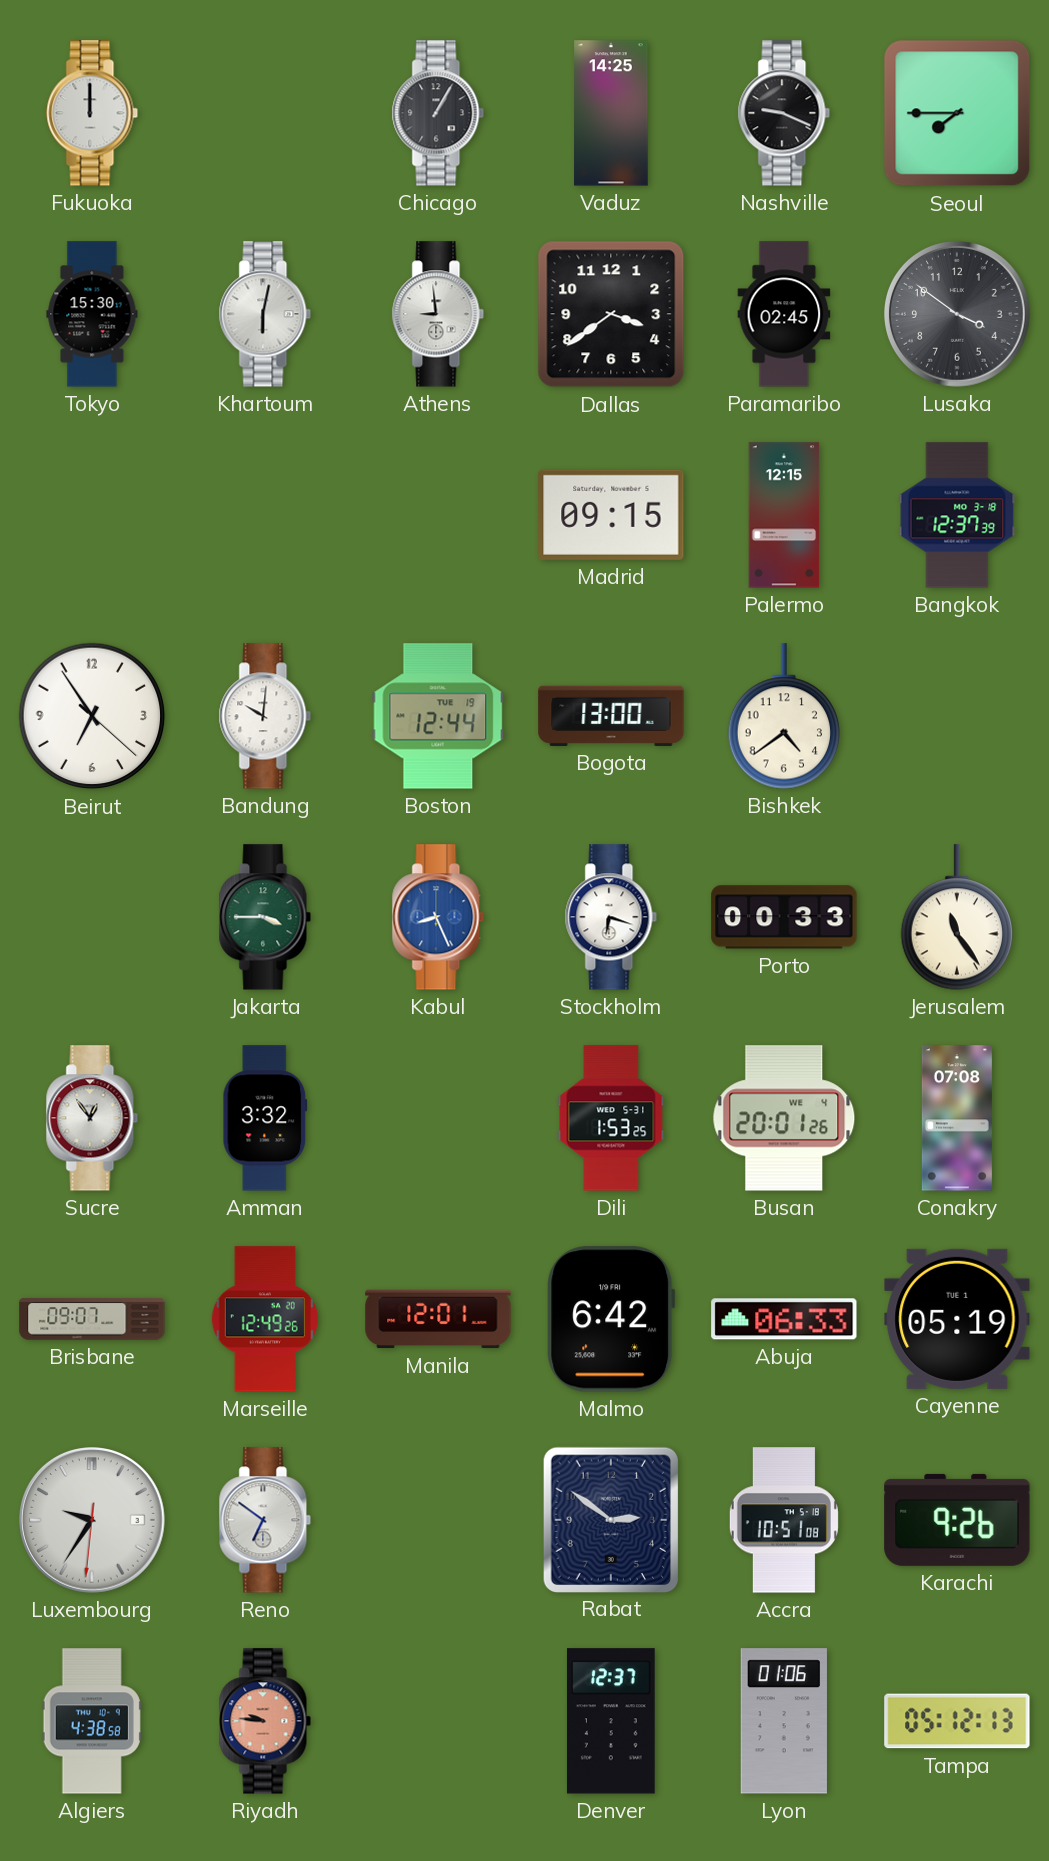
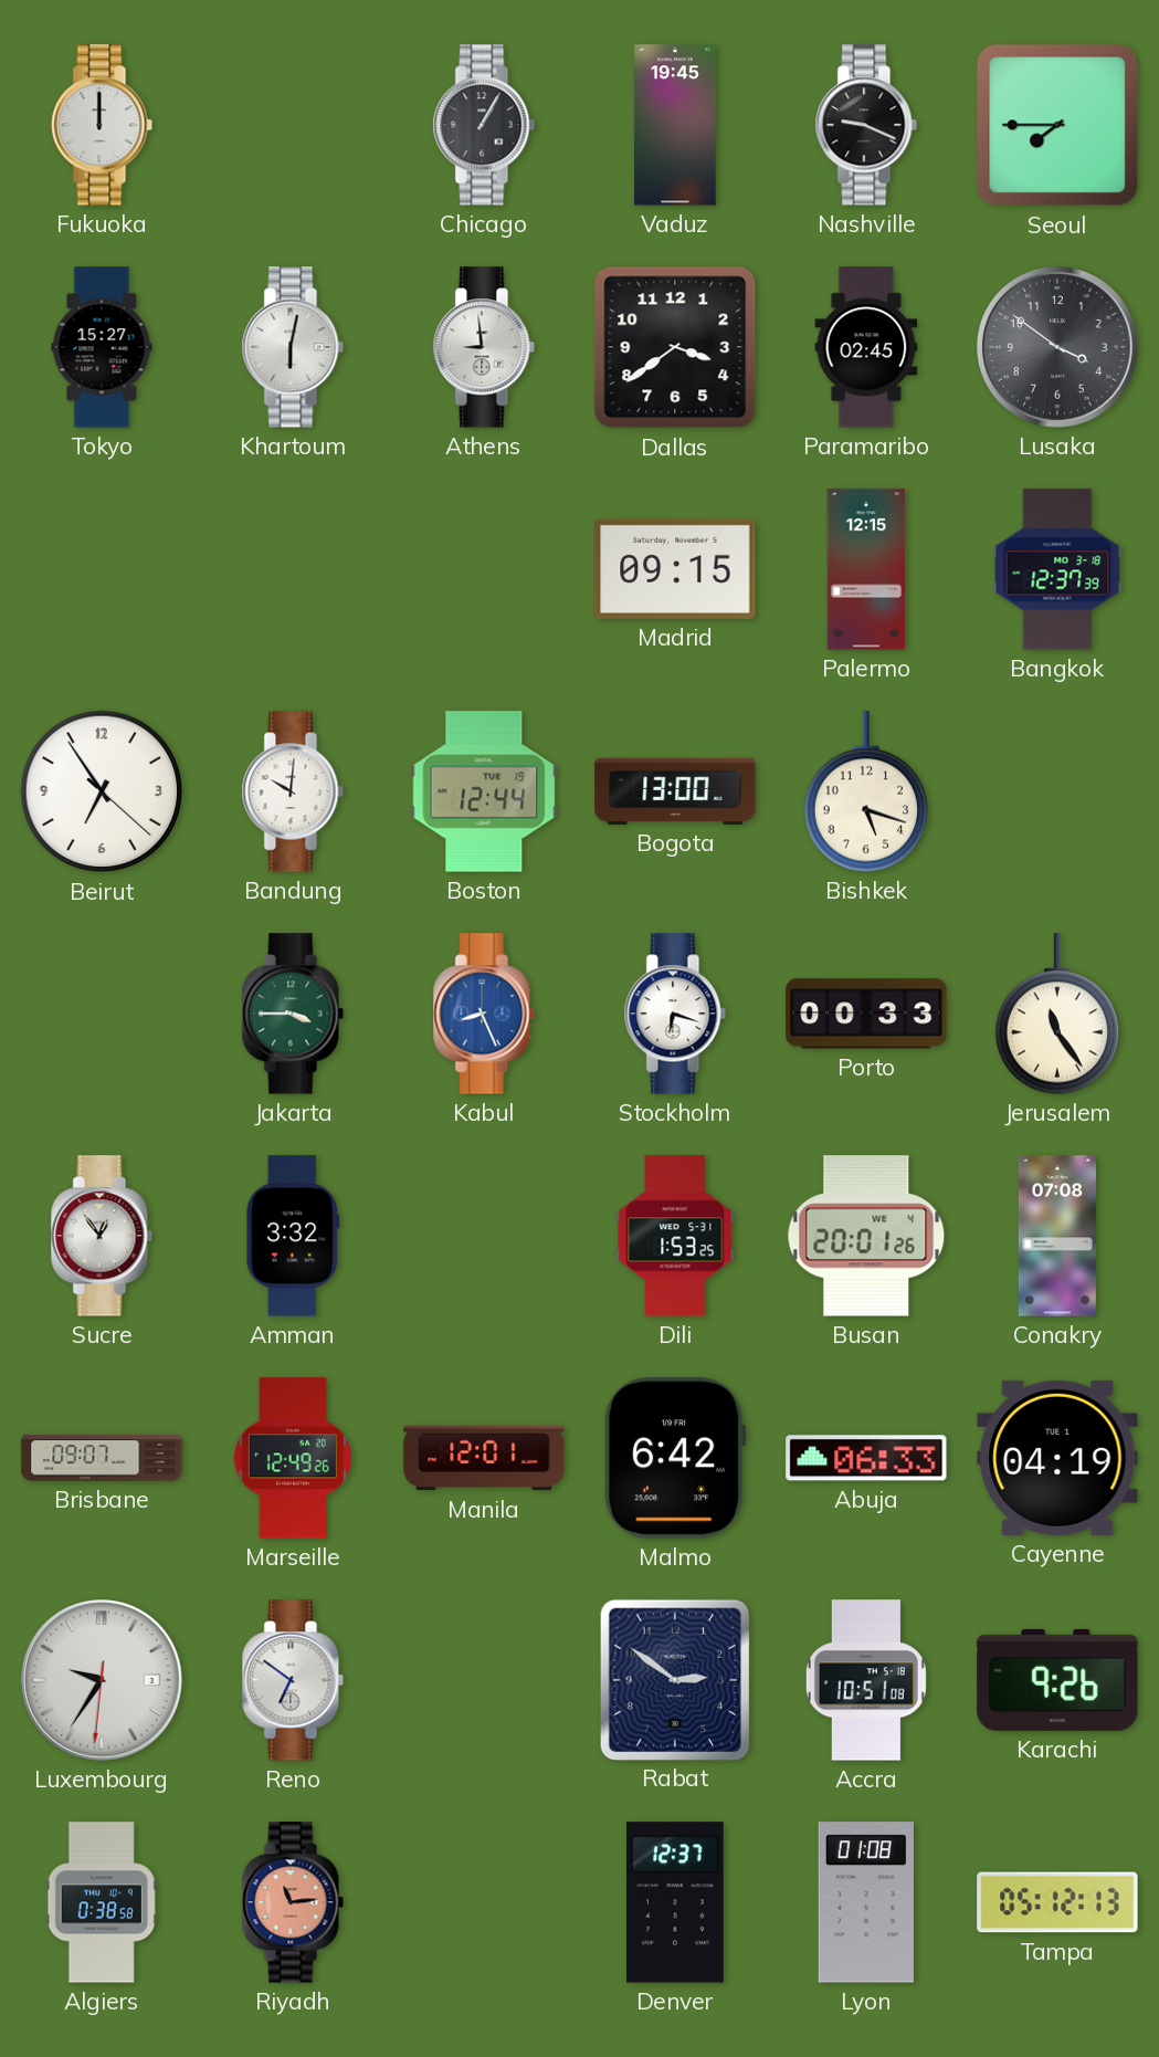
Vaduz: 14:25 -> 19:45
Tokyo: 15:30 -> 15:27
Bishkek: 4:39 -> 5:18
Cayenne: 05:19 -> 04:19
Algiers: 4:38 -> 0:38
Riyadh: 9:46 -> 11:14
Lyon: 01:06 -> 01:08
